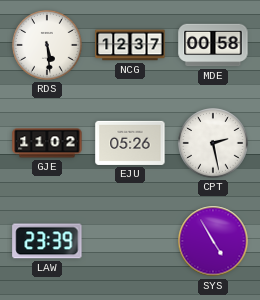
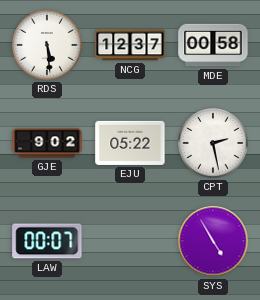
GJE: 11:02 -> 9:02
EJU: 05:26 -> 05:22
LAW: 23:39 -> 00:07
